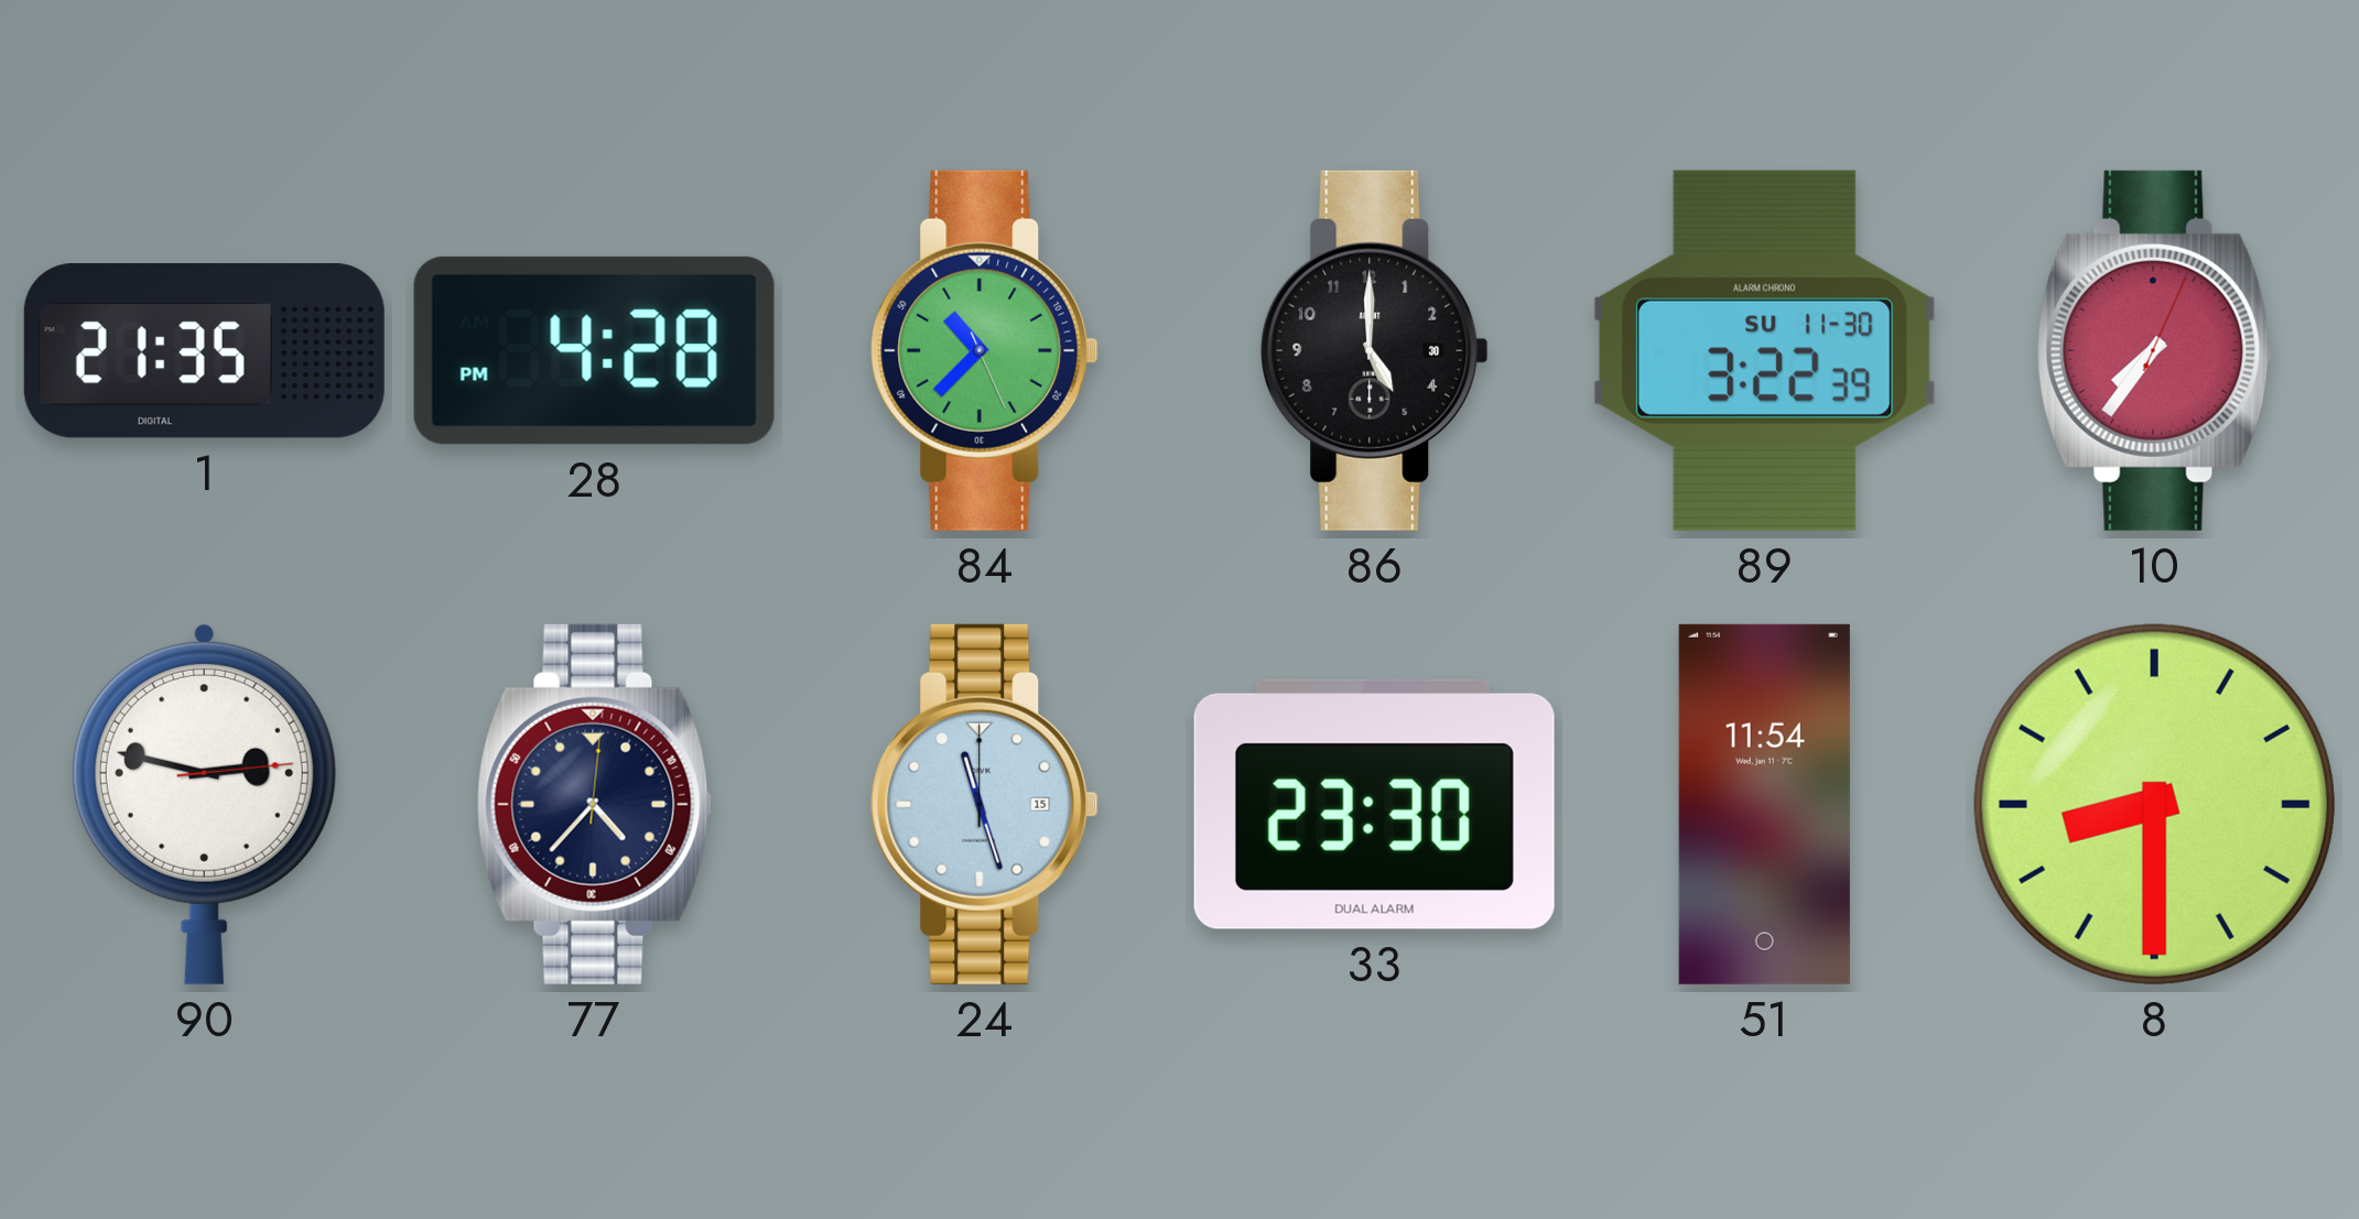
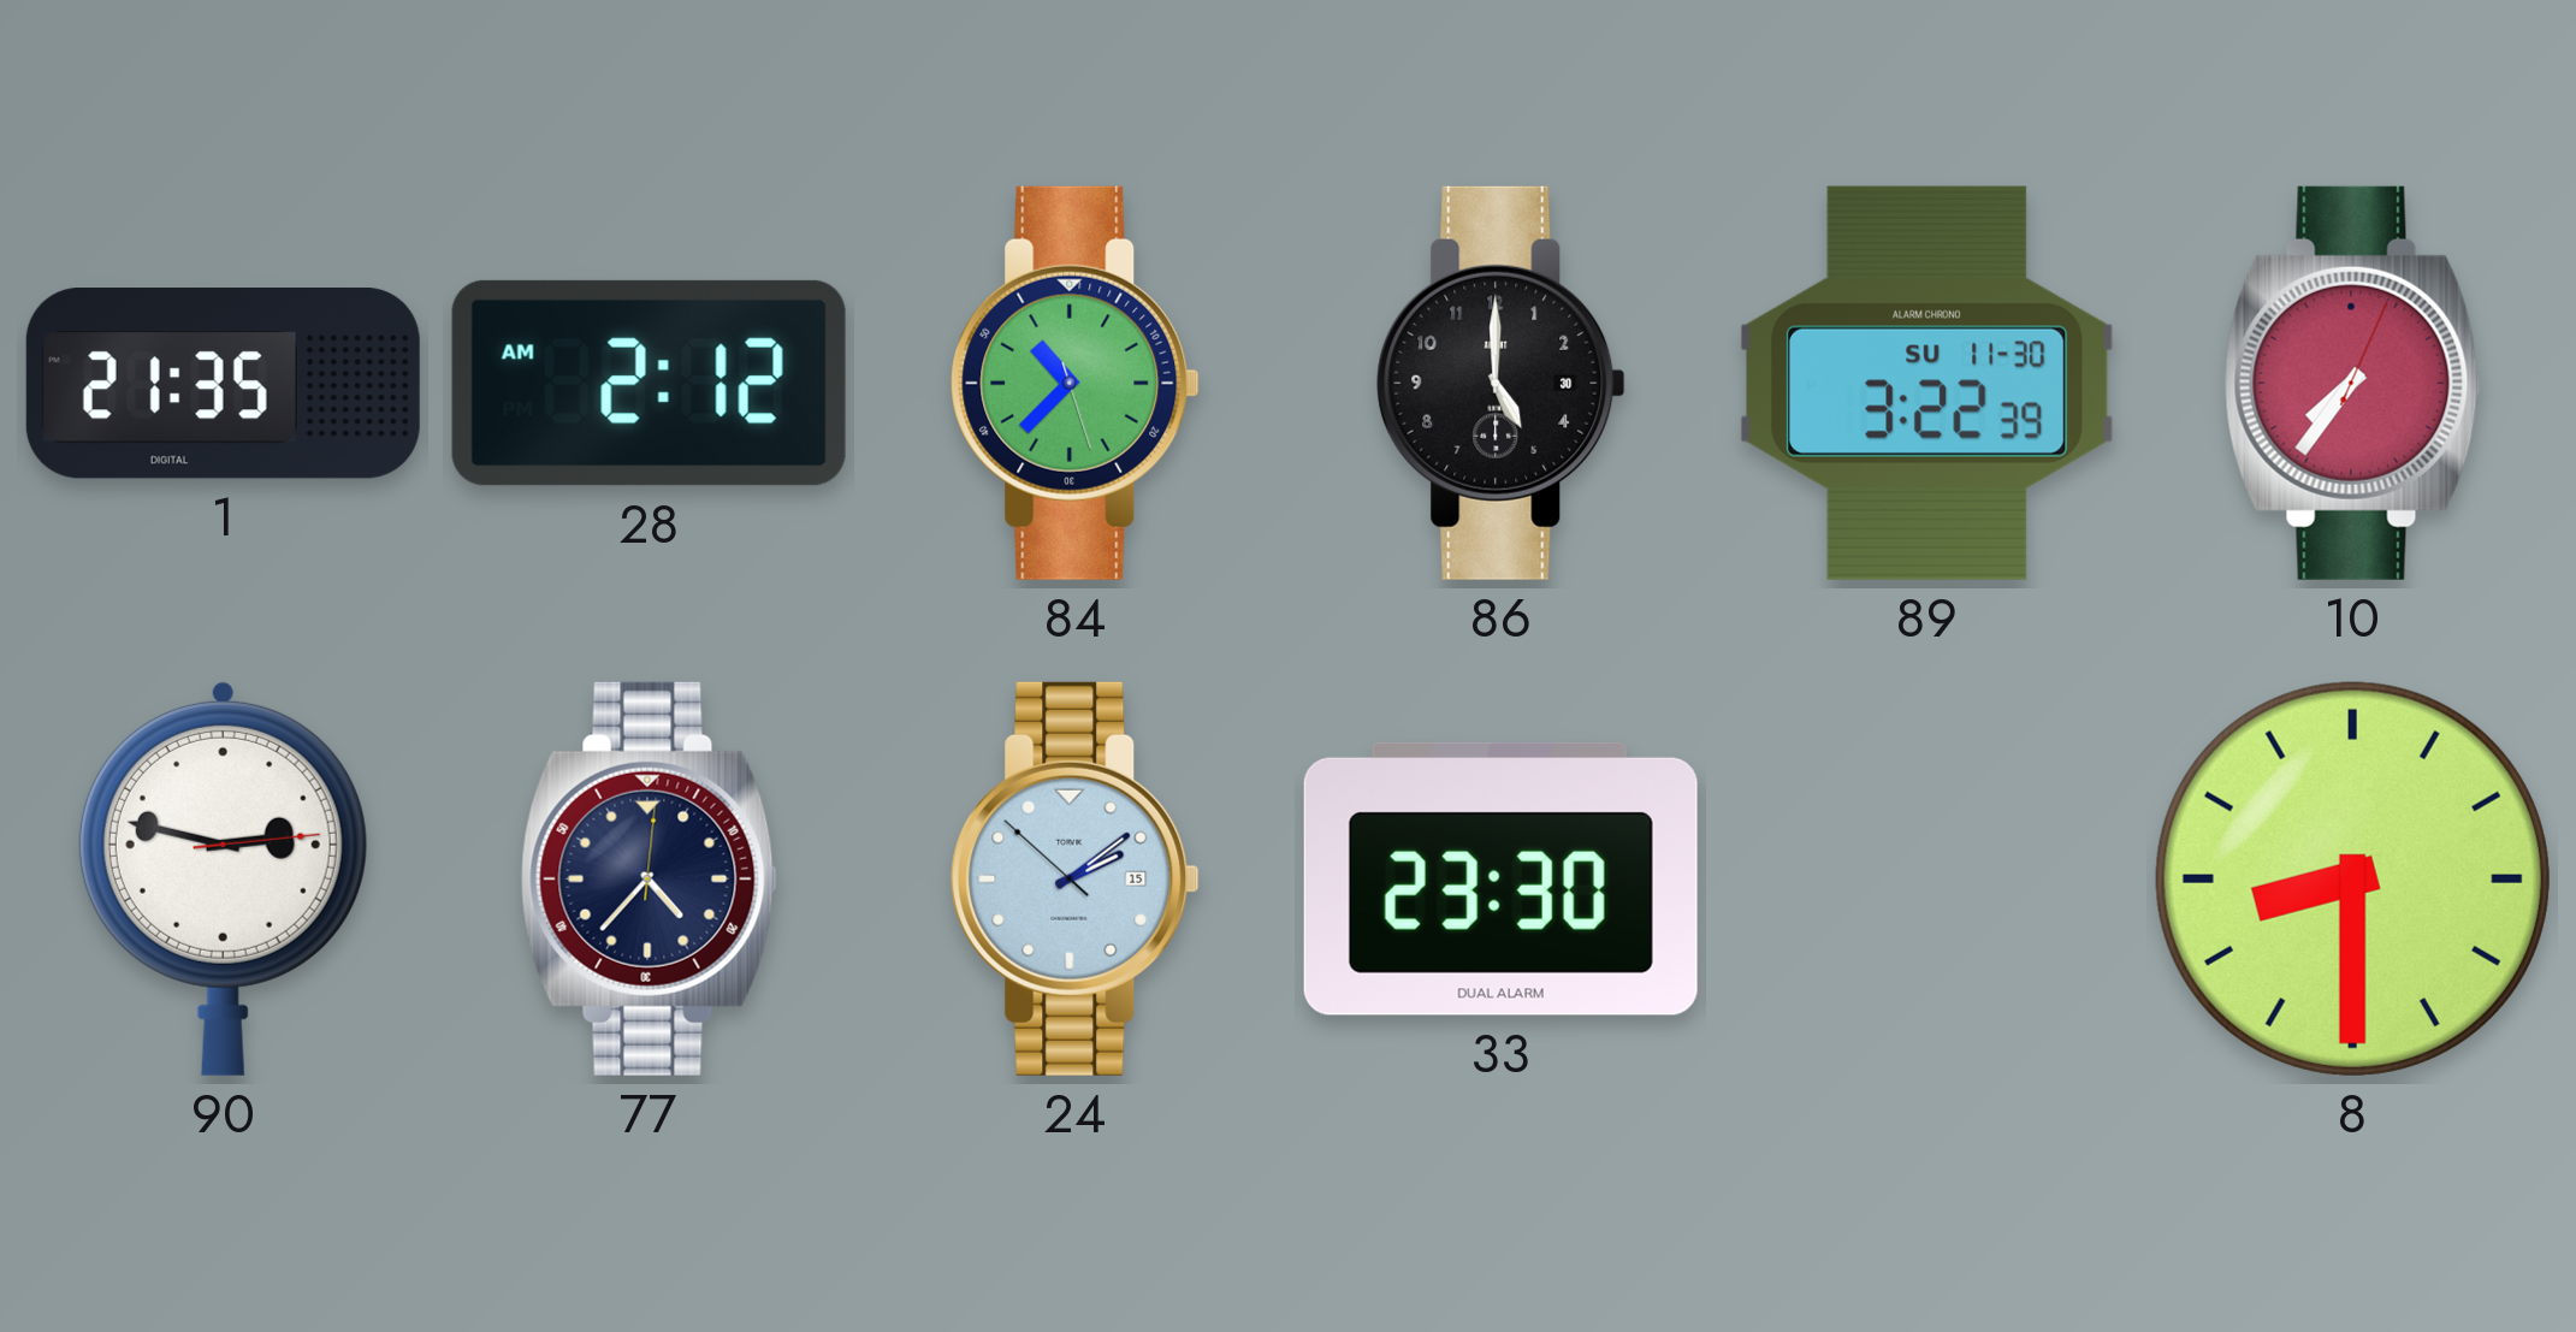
28: 4:28 -> 2:12
84: 10:37:26 -> 10:37:27
24: 11:27 -> 2:08
51: 11:54 -> none
